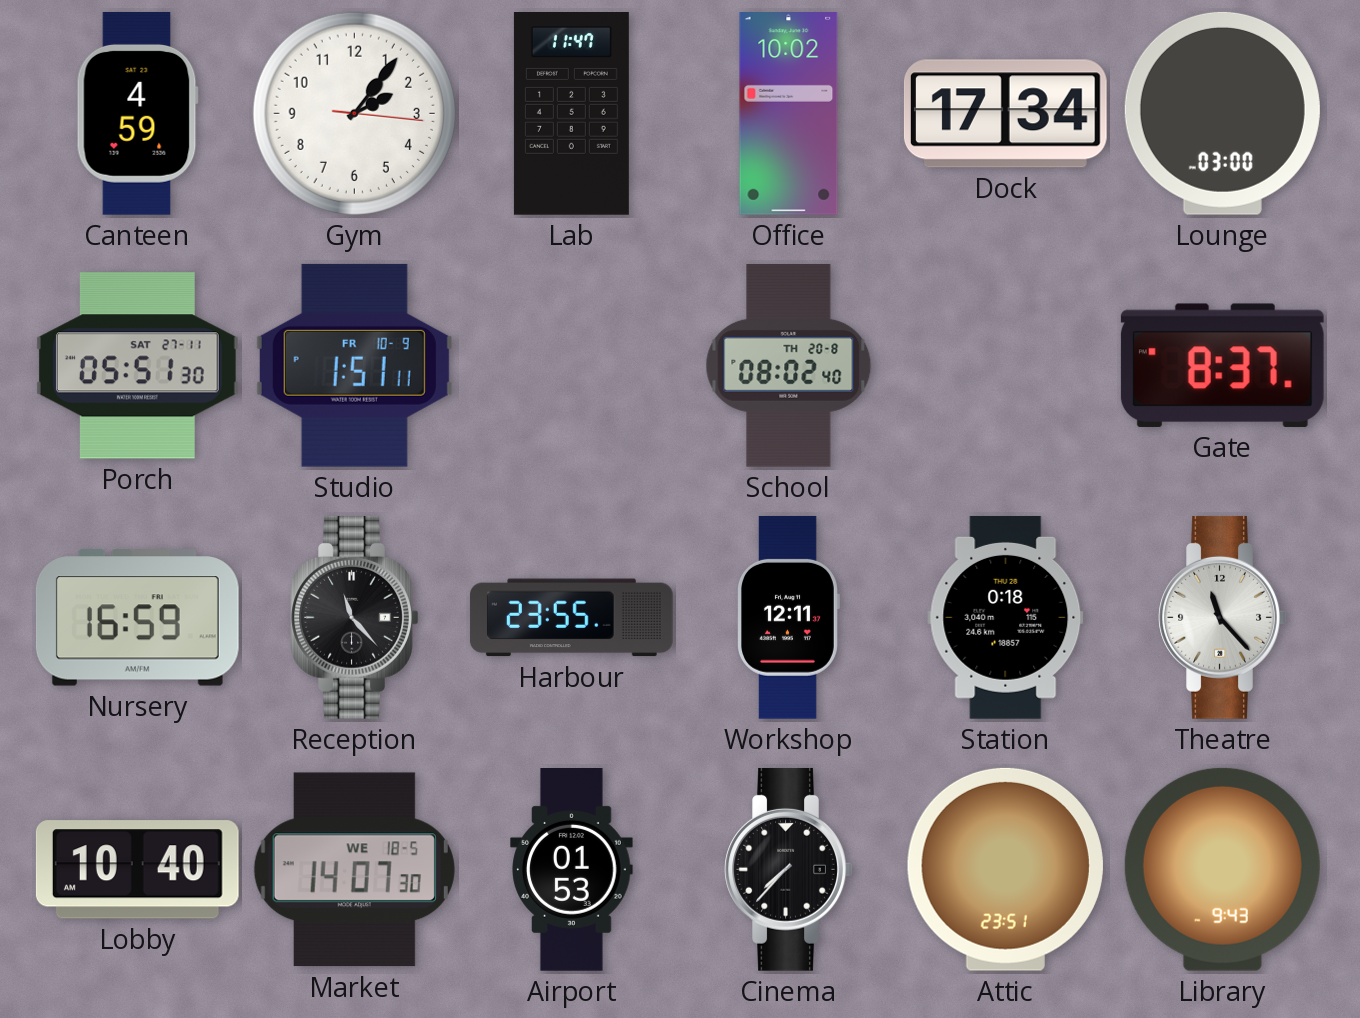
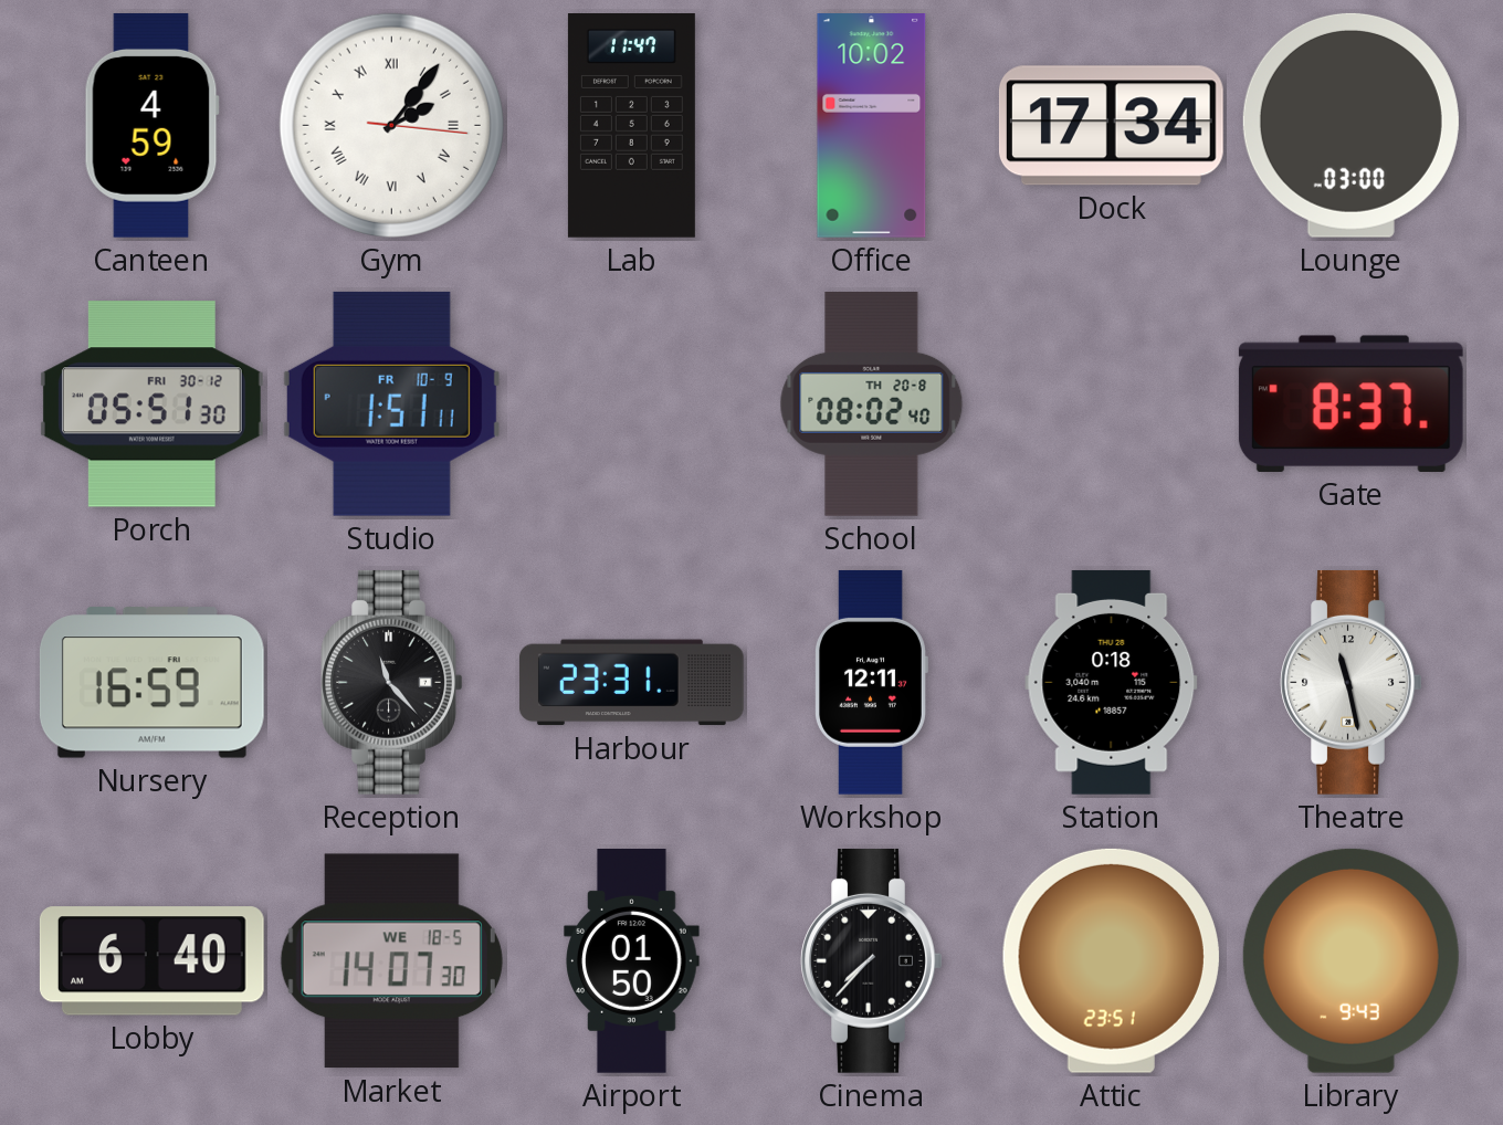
Gym numerals: Arabic -> Roman
Porch date: SAT 27-11 -> FRI 30-12
Harbour: 23:55 -> 23:31
Theatre: 11:23 -> 11:28
Lobby: 10:40 -> 6:40
Airport: 01:53 -> 01:50
